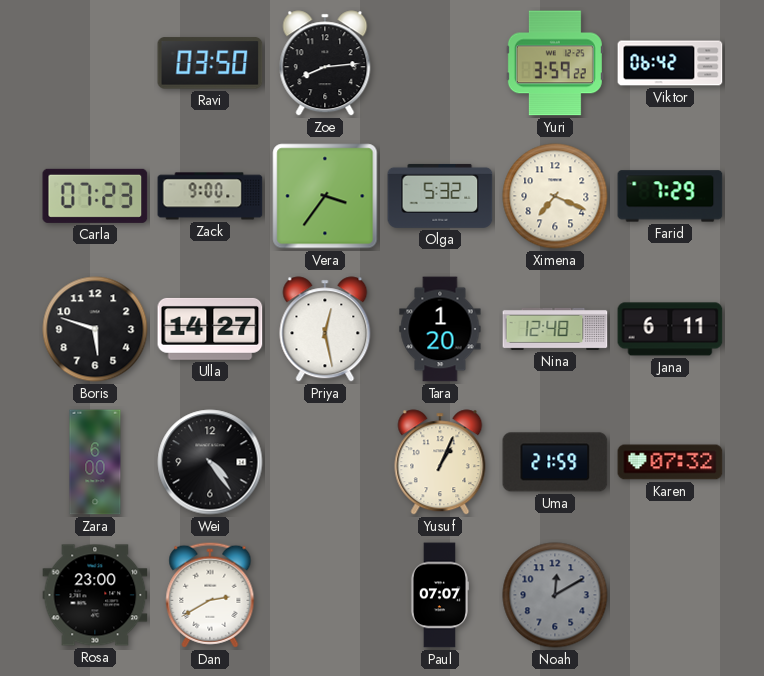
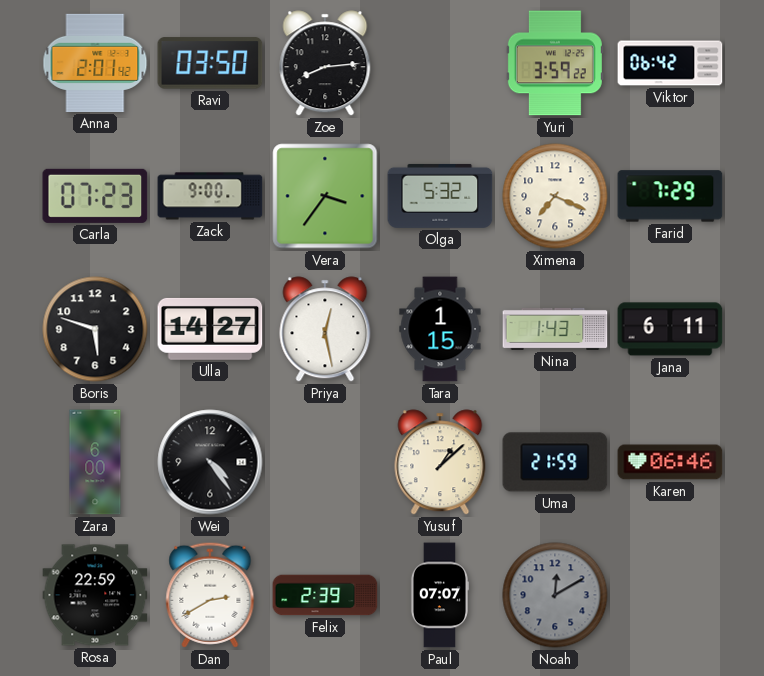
Anna: none -> 2:01
Tara: 1:20 -> 1:15
Nina: 12:48 -> 1:43
Yusuf: 1:04 -> 1:08
Karen: 07:32 -> 06:46
Rosa: 23:00 -> 22:59
Felix: none -> 2:39
